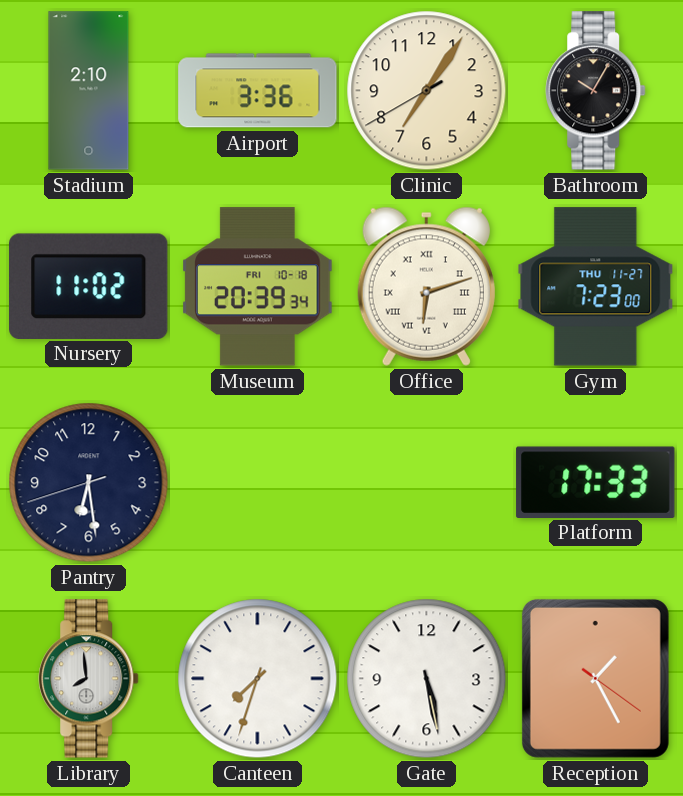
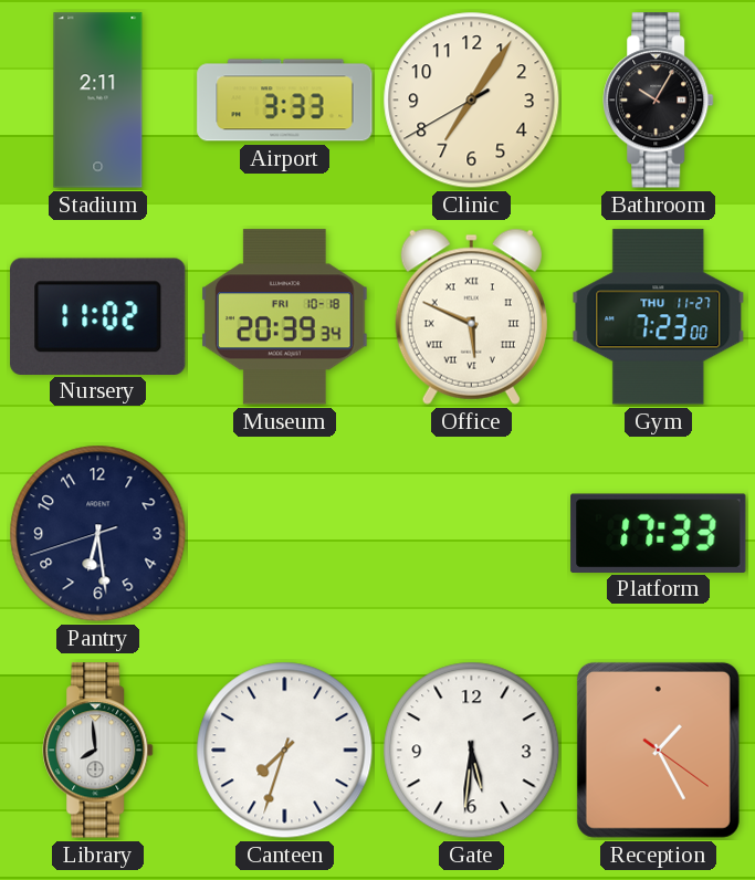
Stadium: 2:10 -> 2:11
Airport: 3:36 -> 3:33
Office: 6:12 -> 5:49
Gate: 5:28 -> 5:31
